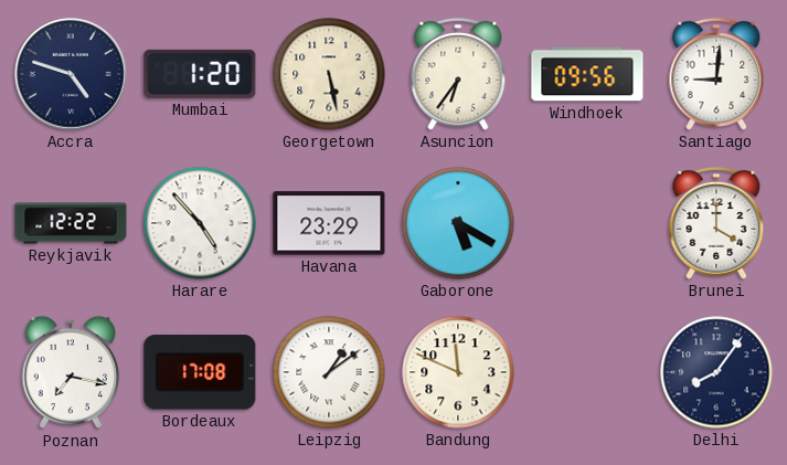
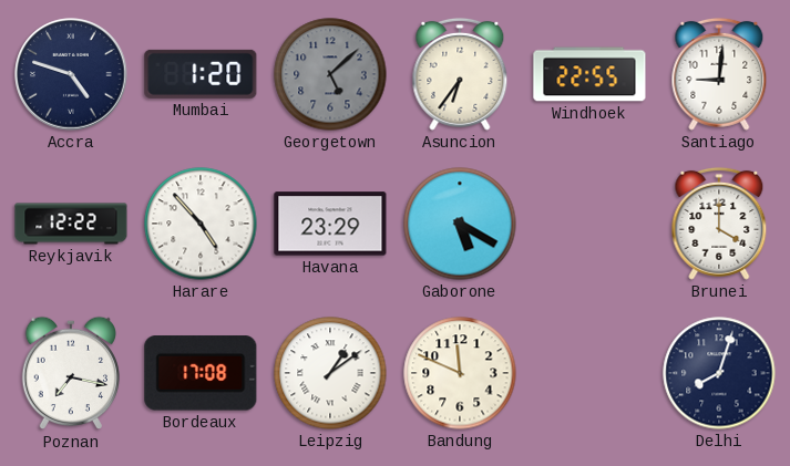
Georgetown: 5:28 -> 5:08
Georgetown dial: cream -> grey
Windhoek: 09:56 -> 22:55
Delhi: 8:06 -> 8:03
